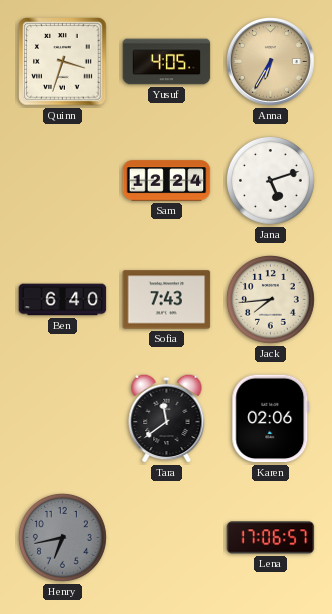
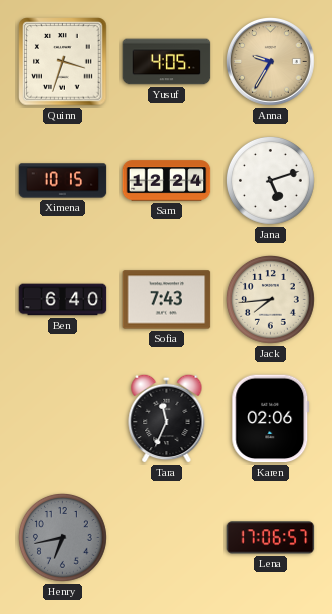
Anna: 6:35 -> 9:35
Ximena: none -> 10:15
Tara: 11:39 -> 11:34
